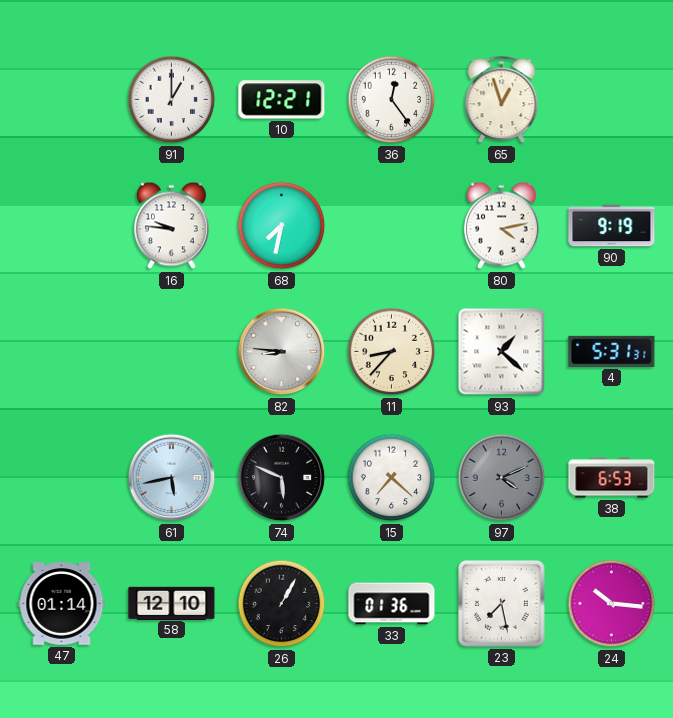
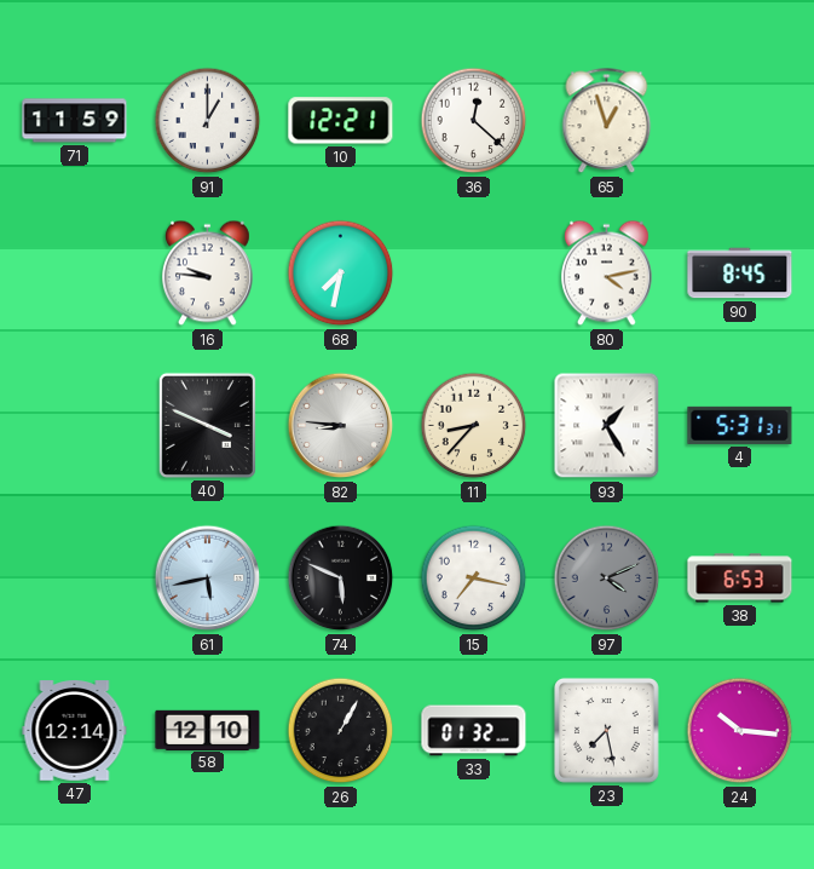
71: none -> 11:59
36: 12:24 -> 12:22
90: 9:19 -> 8:45
40: none -> 3:49
93: 1:22 -> 1:25
15: 7:22 -> 7:17
47: 01:14 -> 12:14
33: 01:36 -> 01:32
